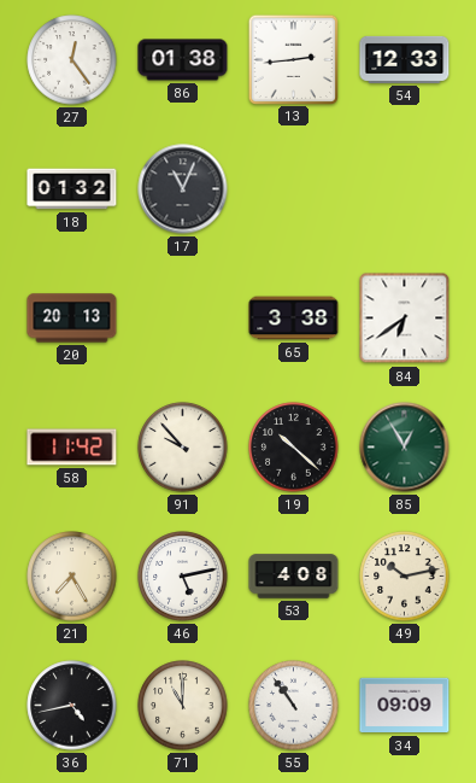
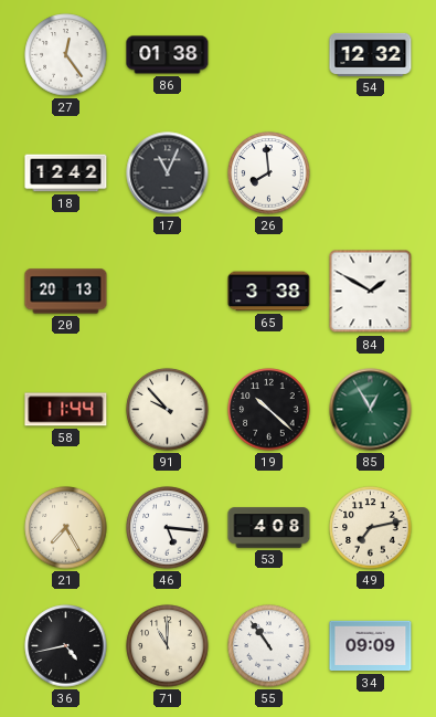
13: 2:44 -> none
54: 12:33 -> 12:32
18: 01:32 -> 12:42
26: none -> 7:59
84: 6:39 -> 1:50
58: 11:42 -> 11:44
46: 5:13 -> 5:16
49: 10:13 -> 7:13
